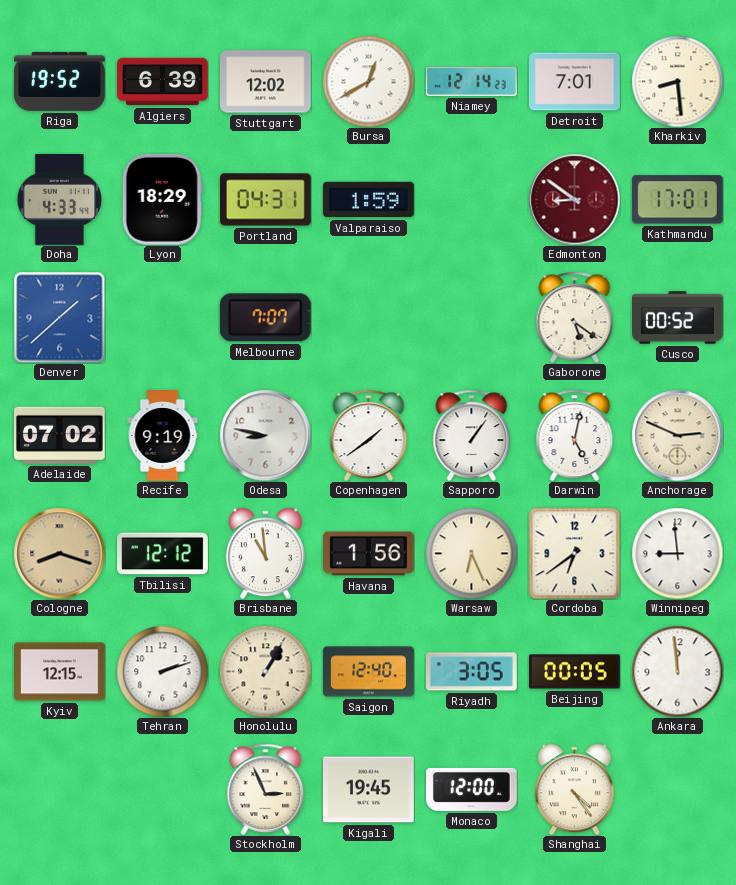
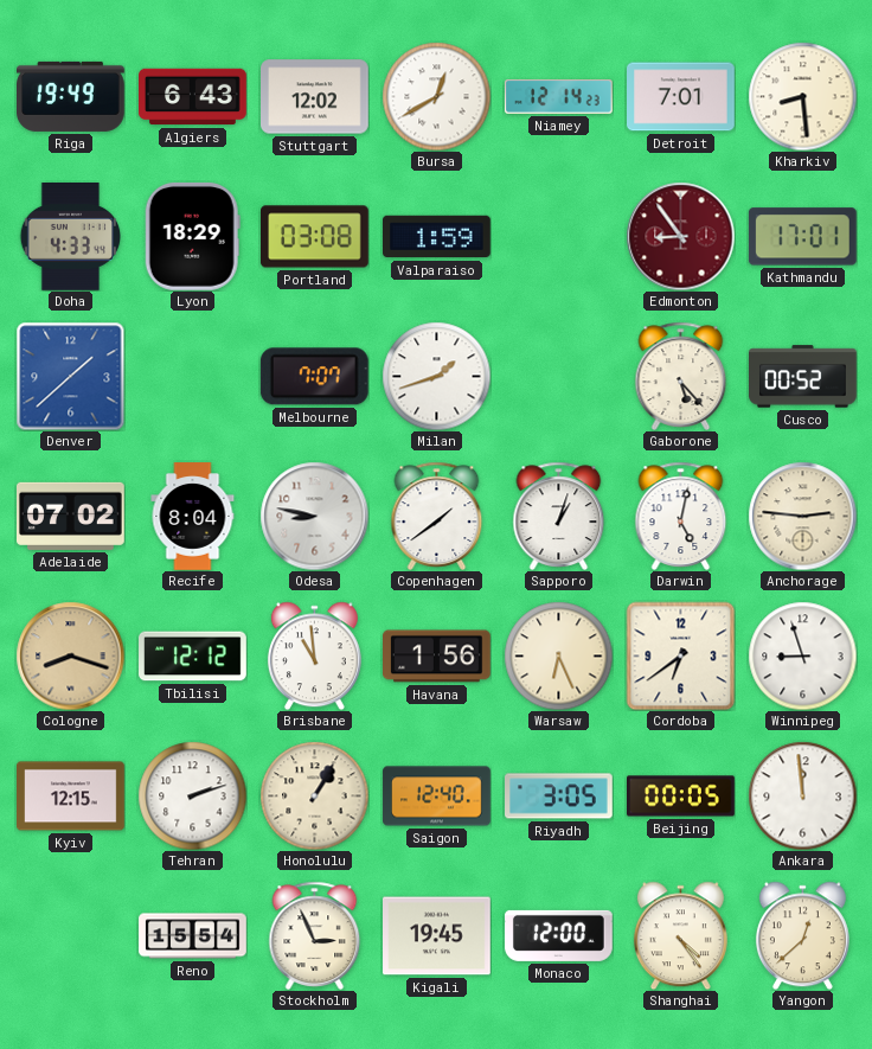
Riga: 19:52 -> 19:49
Algiers: 6:39 -> 6:43
Portland: 04:31 -> 03:08
Edmonton: 8:51 -> 8:54
Milan: none -> 1:42
Gaborone: 5:21 -> 5:23
Recife: 9:19 -> 8:04
Sapporo: 1:06 -> 1:03
Anchorage: 2:49 -> 2:46
Winnipeg: 8:59 -> 8:57
Reno: none -> 15:54
Yangon: none -> 12:38
